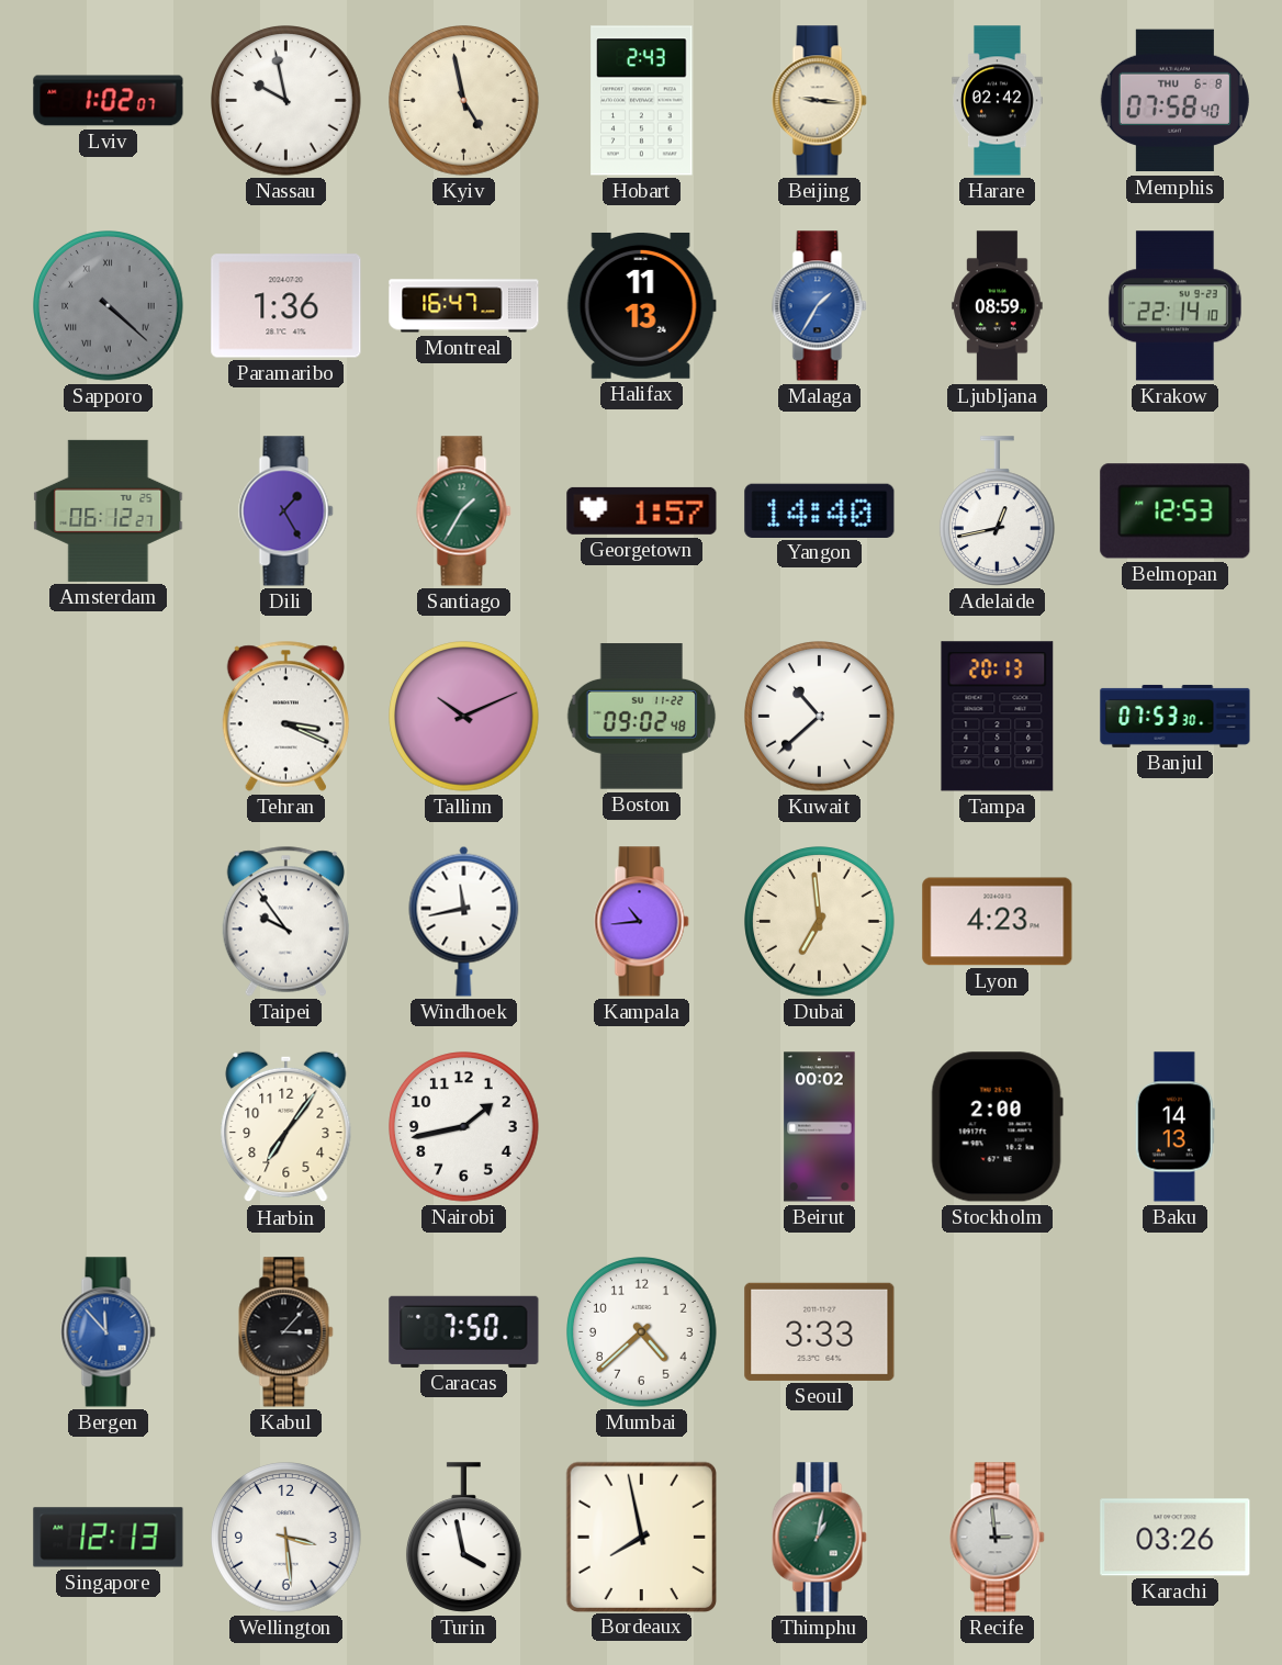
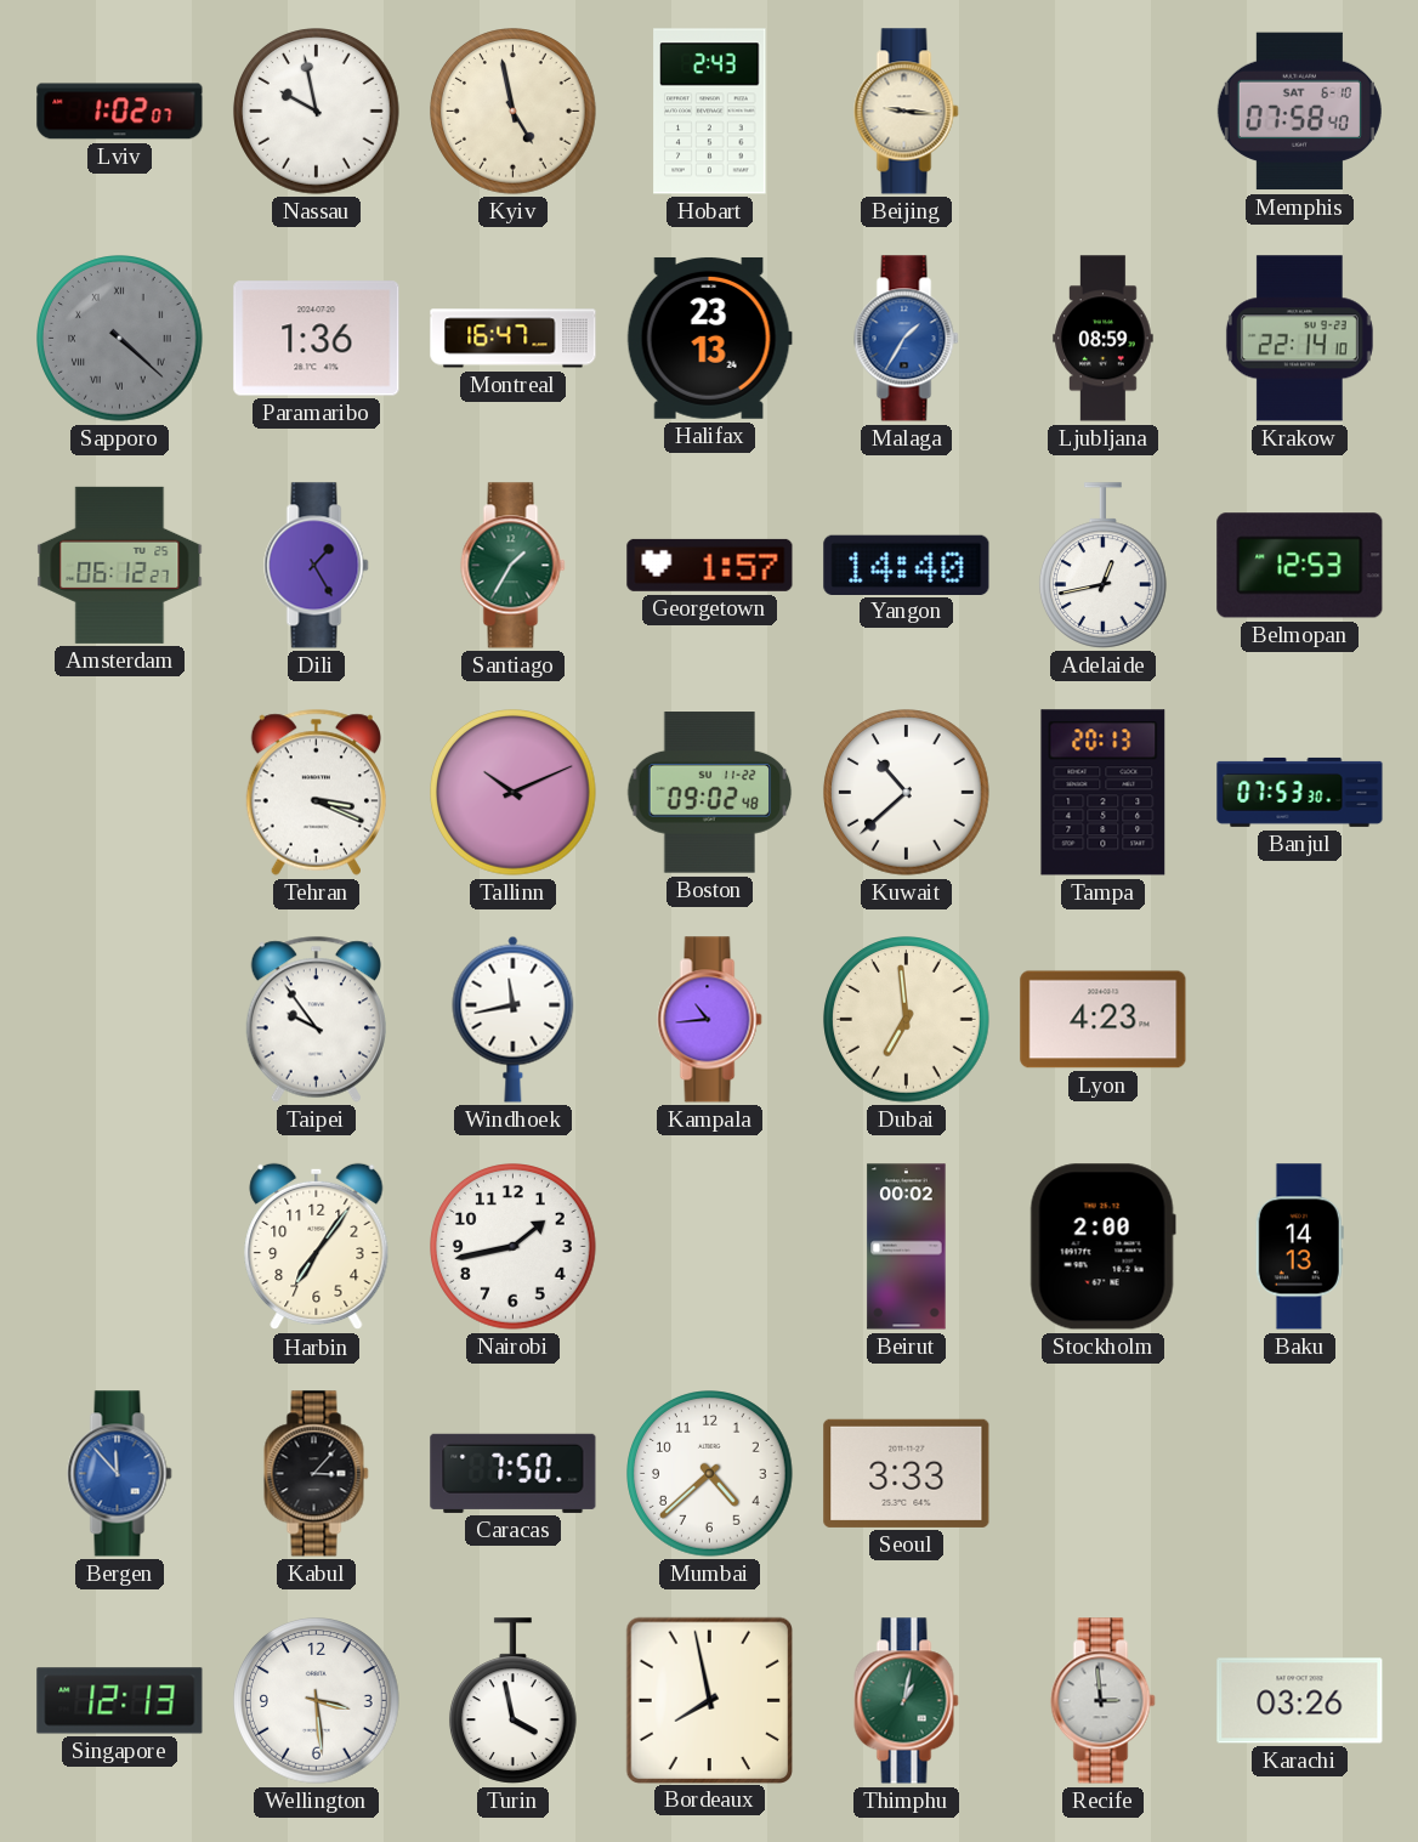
Harare: 02:42 -> none
Memphis date: THU 6-8 -> SAT 6-10
Halifax: 11:13 -> 23:13
